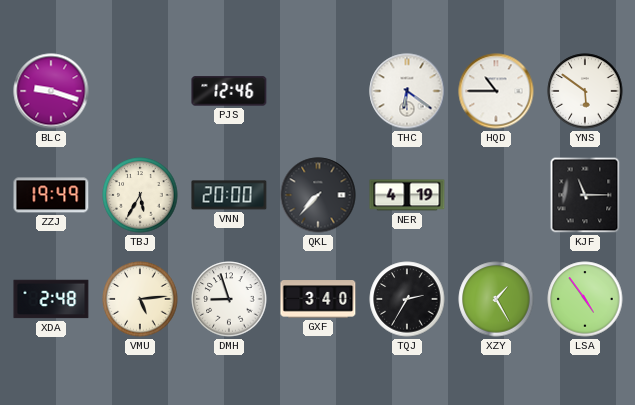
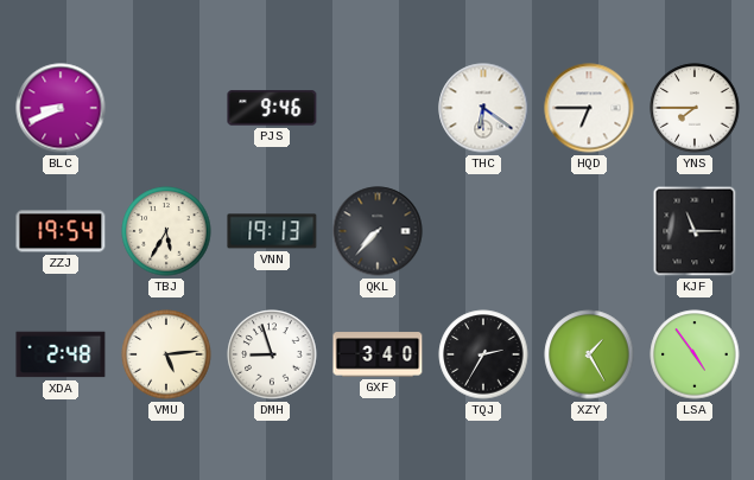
BLC: 9:18 -> 8:41
PJS: 12:46 -> 9:46
HQD: 10:45 -> 6:45
YNS: 5:51 -> 7:45
ZZJ: 19:49 -> 19:54
VNN: 20:00 -> 19:13
NER: 4:19 -> none
